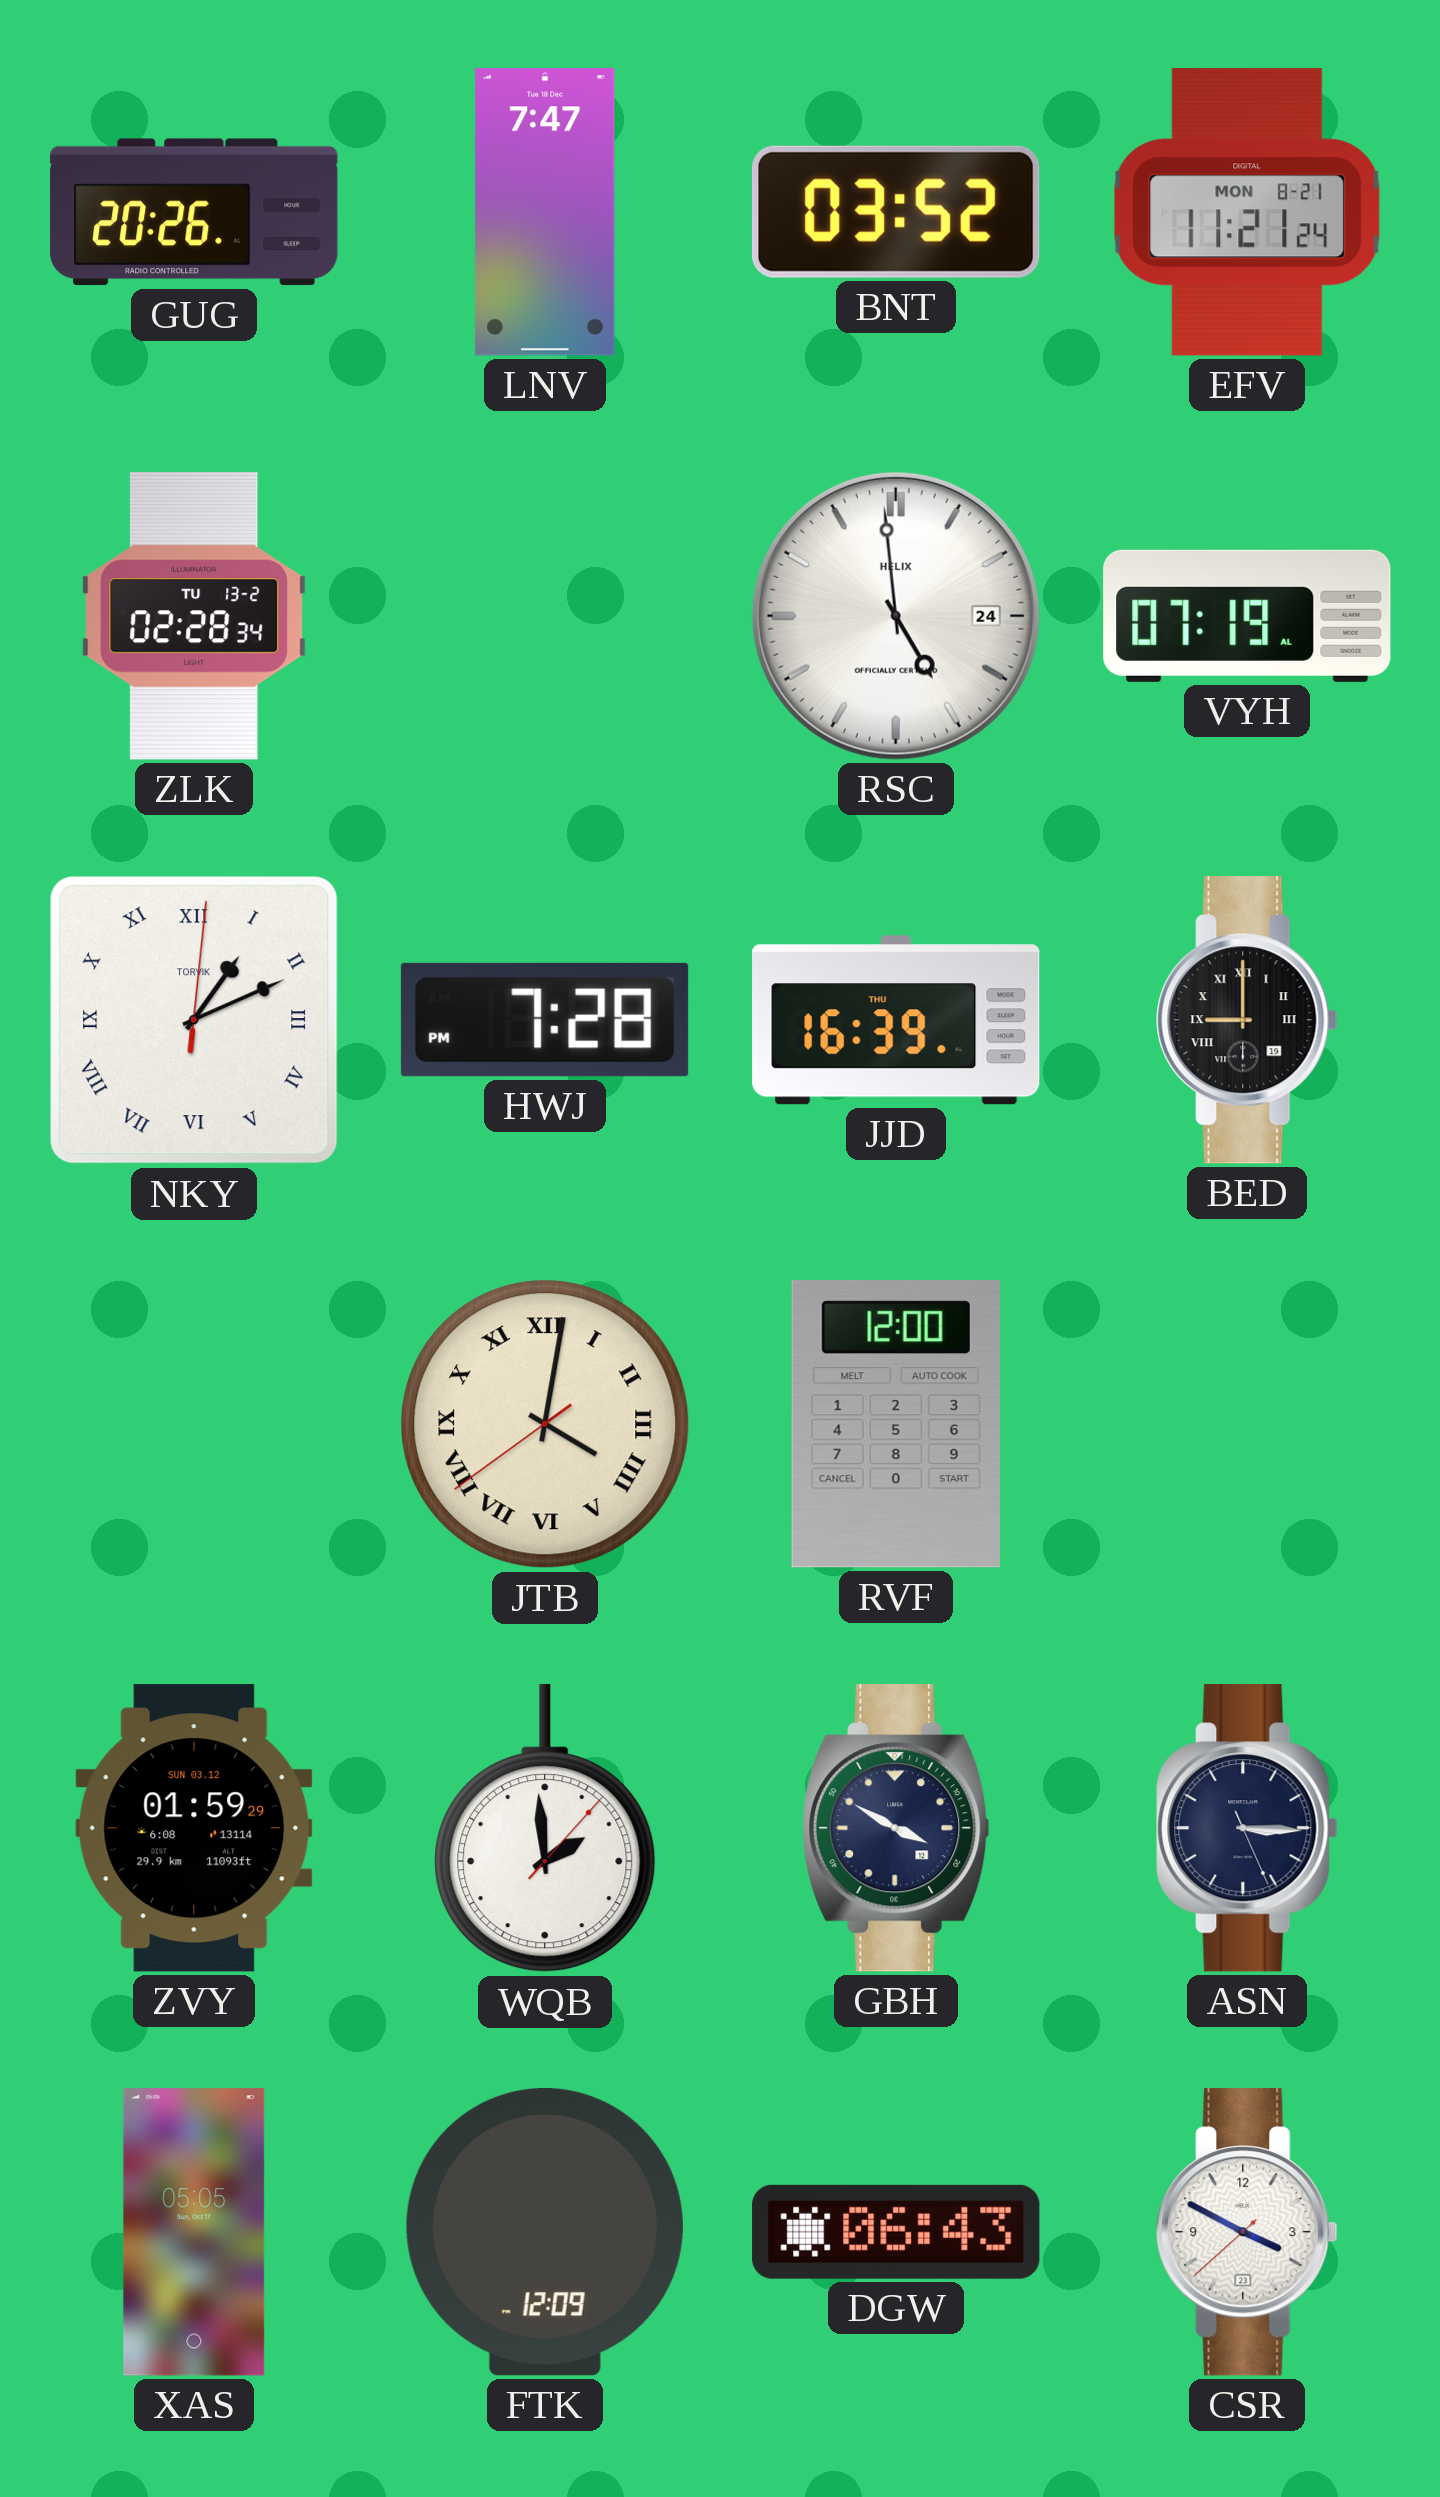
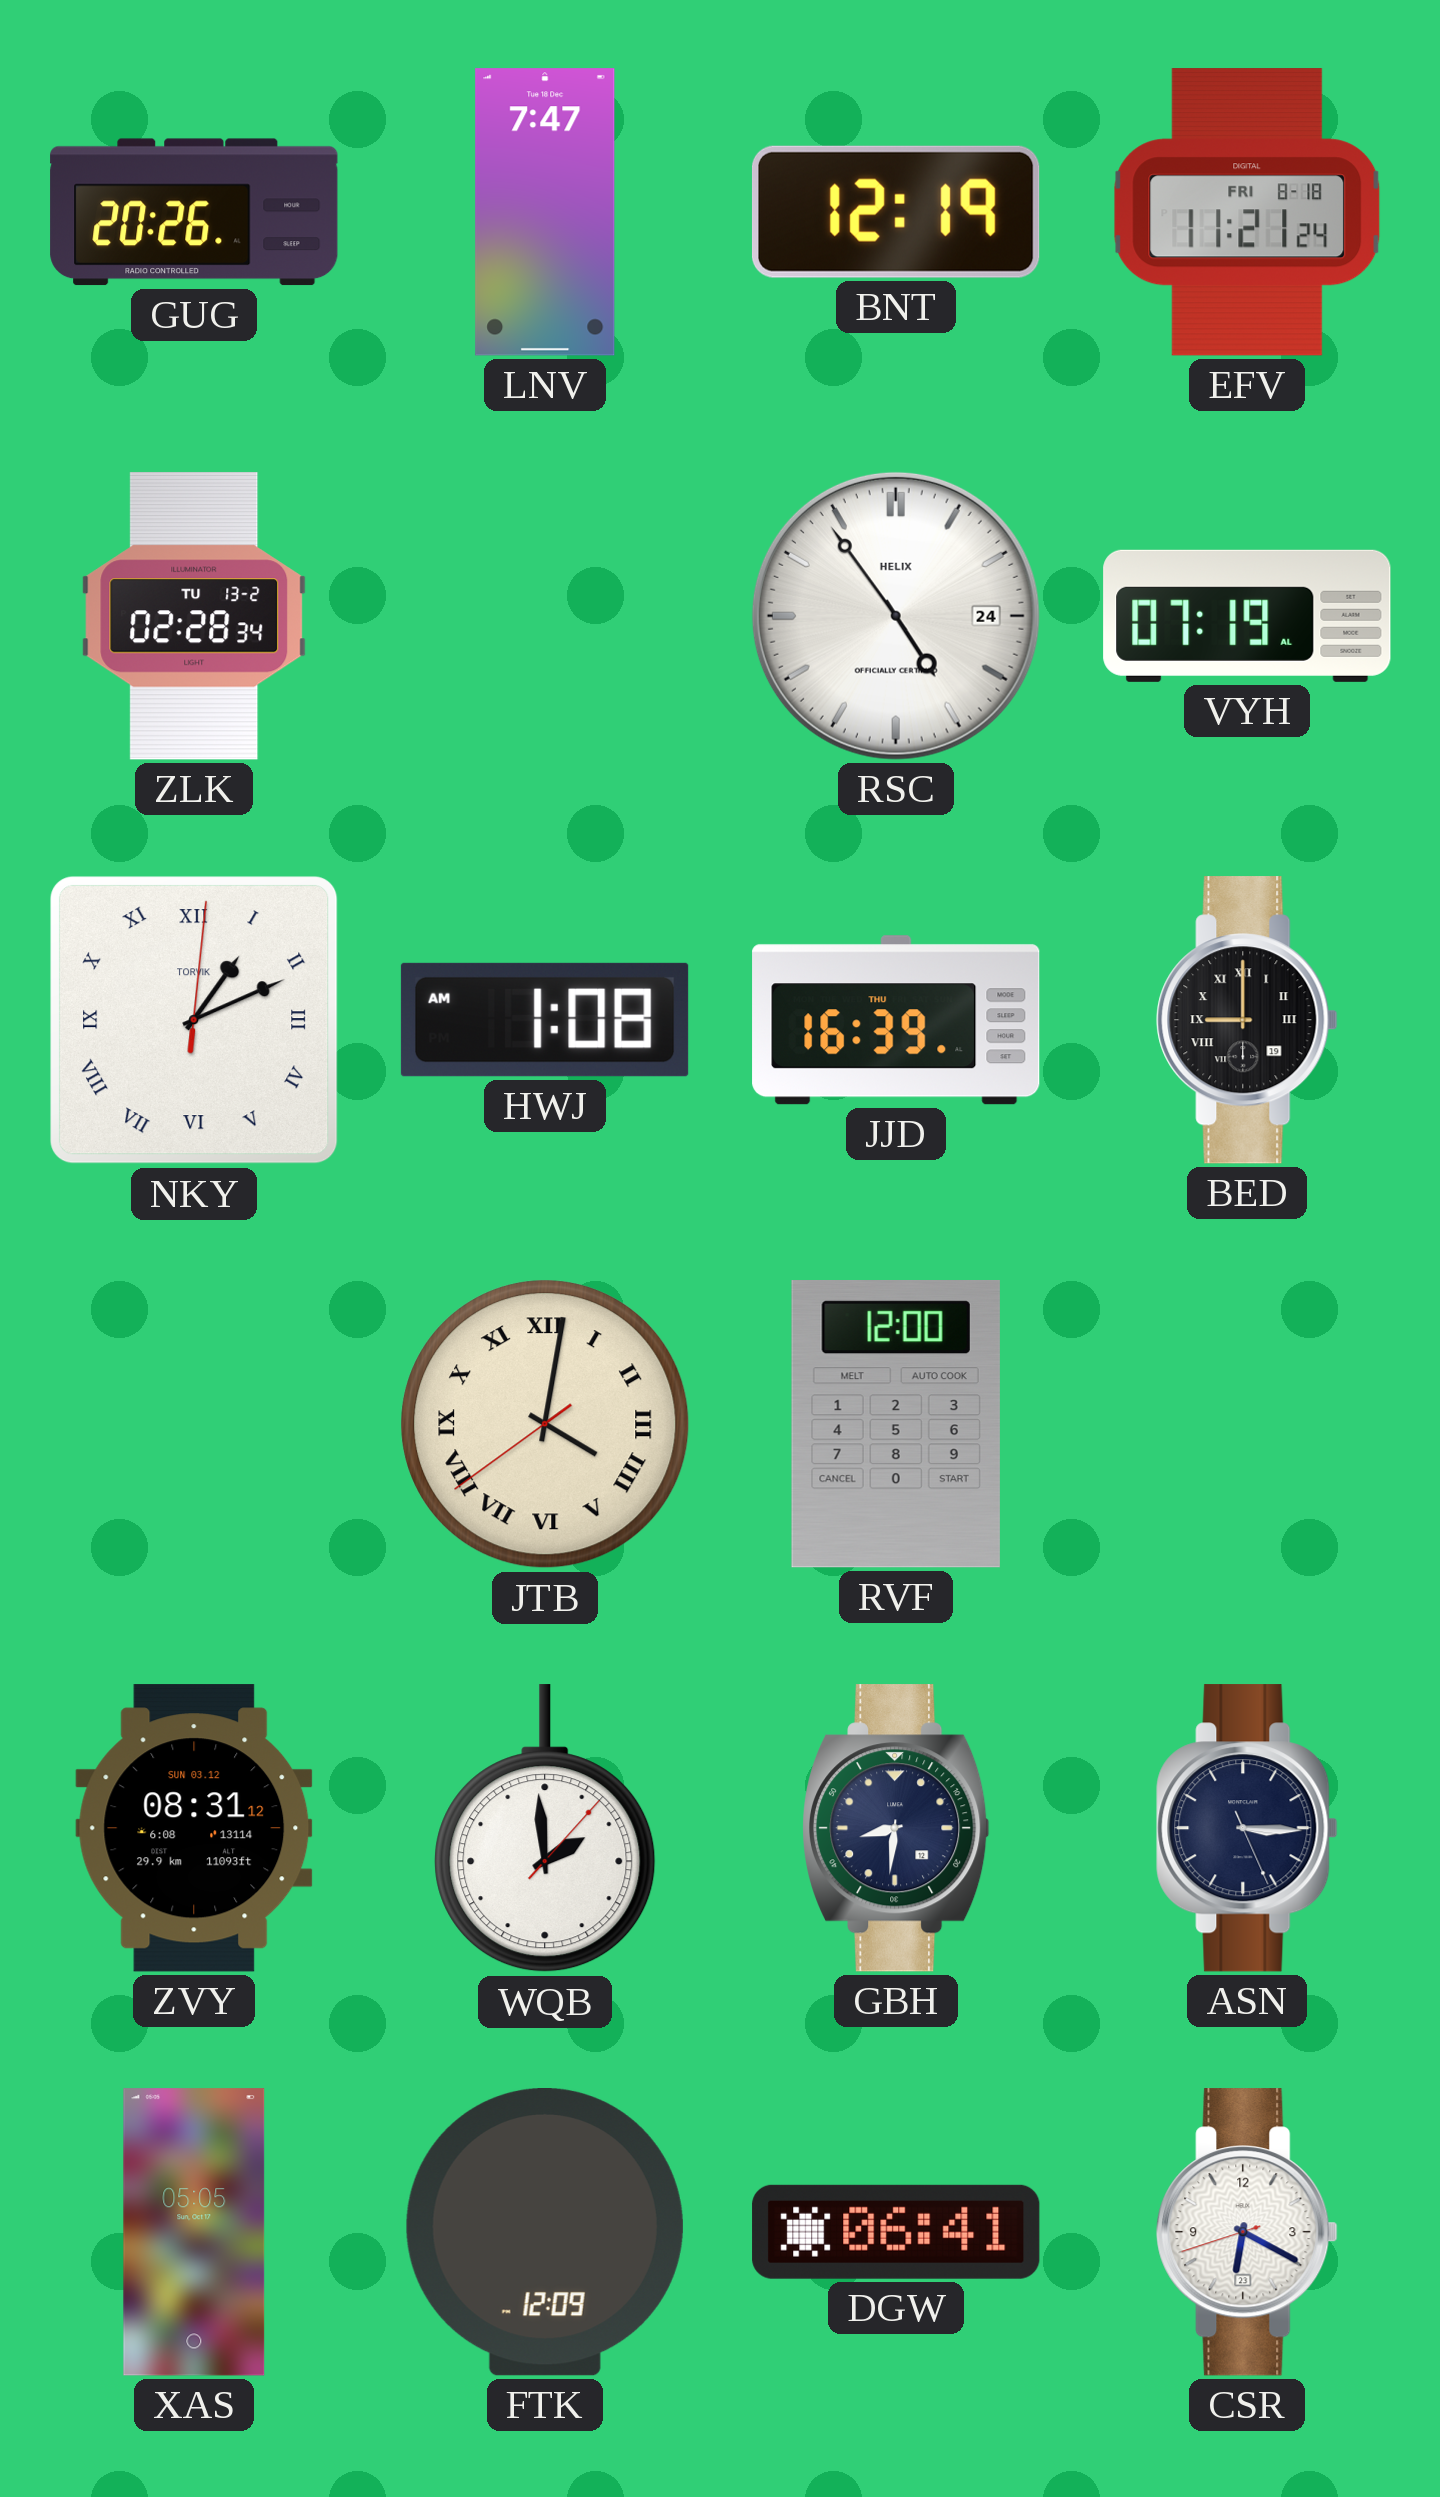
BNT: 03:52 -> 12:19
EFV date: MON 8-21 -> FRI 8-18
RSC: 4:59 -> 4:54
HWJ: 7:28 -> 1:08
ZVY: 01:59 -> 08:31
GBH: 3:50 -> 8:31
DGW: 06:43 -> 06:41
CSR: 3:49 -> 6:19
